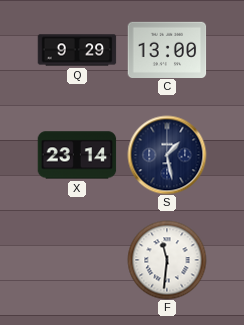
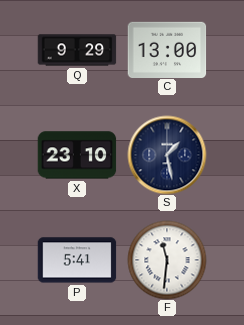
X: 23:14 -> 23:10
P: none -> 5:41
